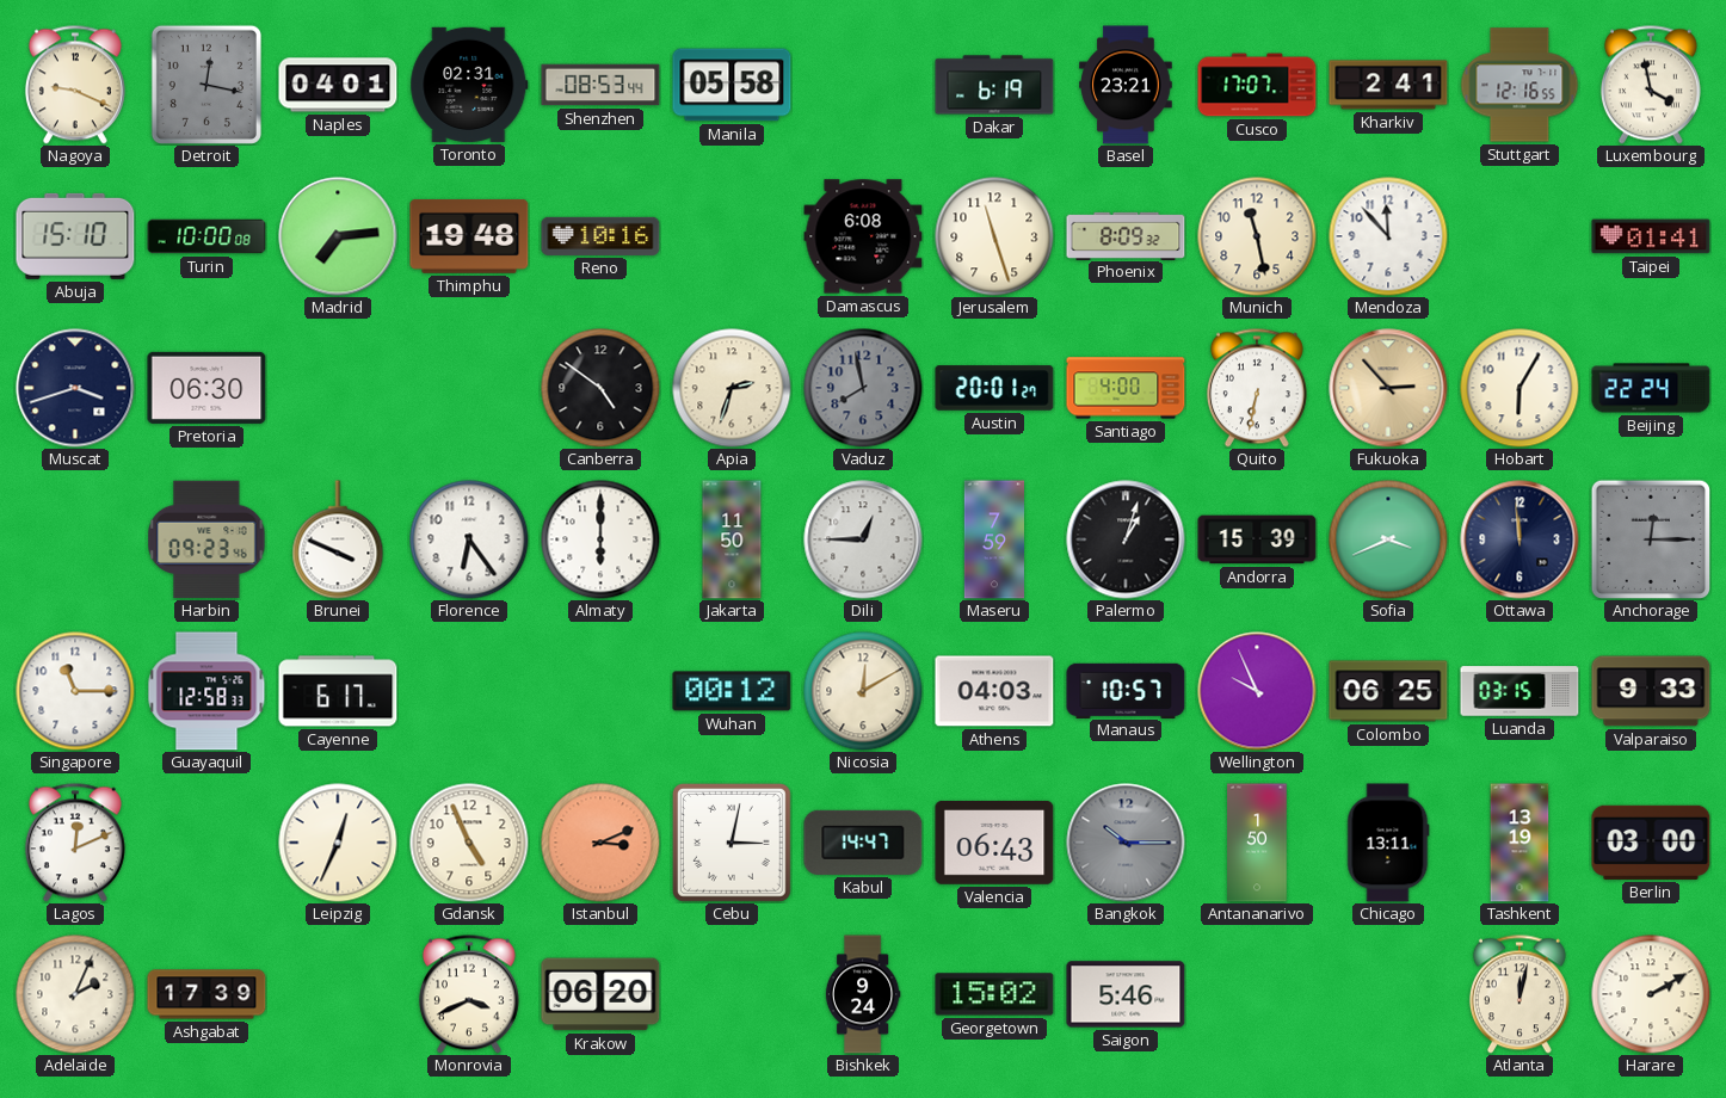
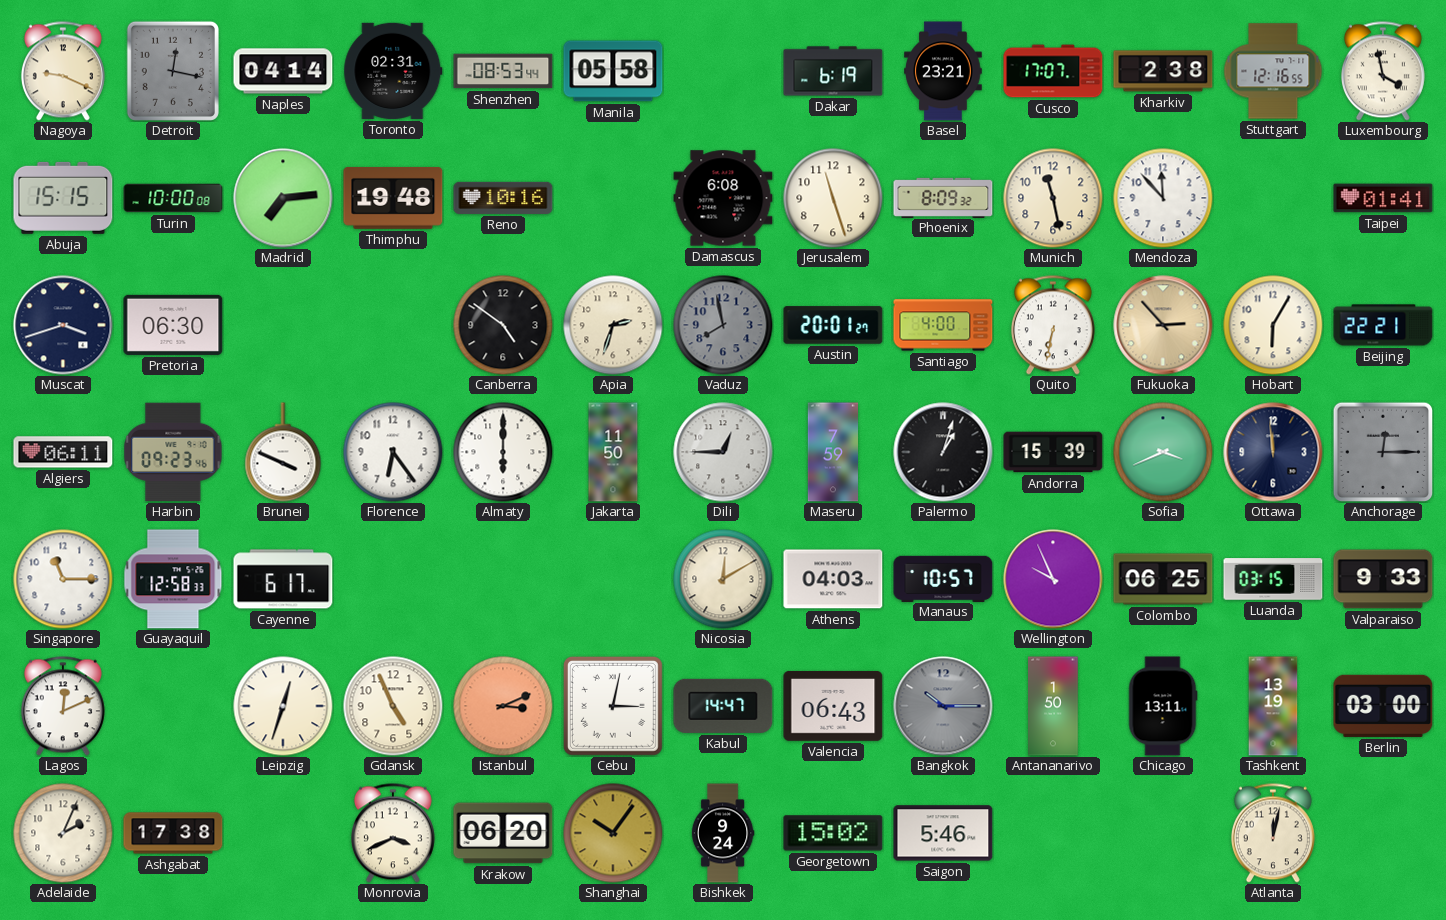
Naples: 04:01 -> 04:14
Kharkiv: 2:41 -> 2:38
Abuja: 15:10 -> 15:15
Beijing: 22:24 -> 22:21
Algiers: none -> 06:11
Wuhan: 00:12 -> none
Leipzig: 12:34 -> 12:33
Ashgabat: 17:39 -> 17:38
Shanghai: none -> 10:06
Harare: 2:10 -> none
